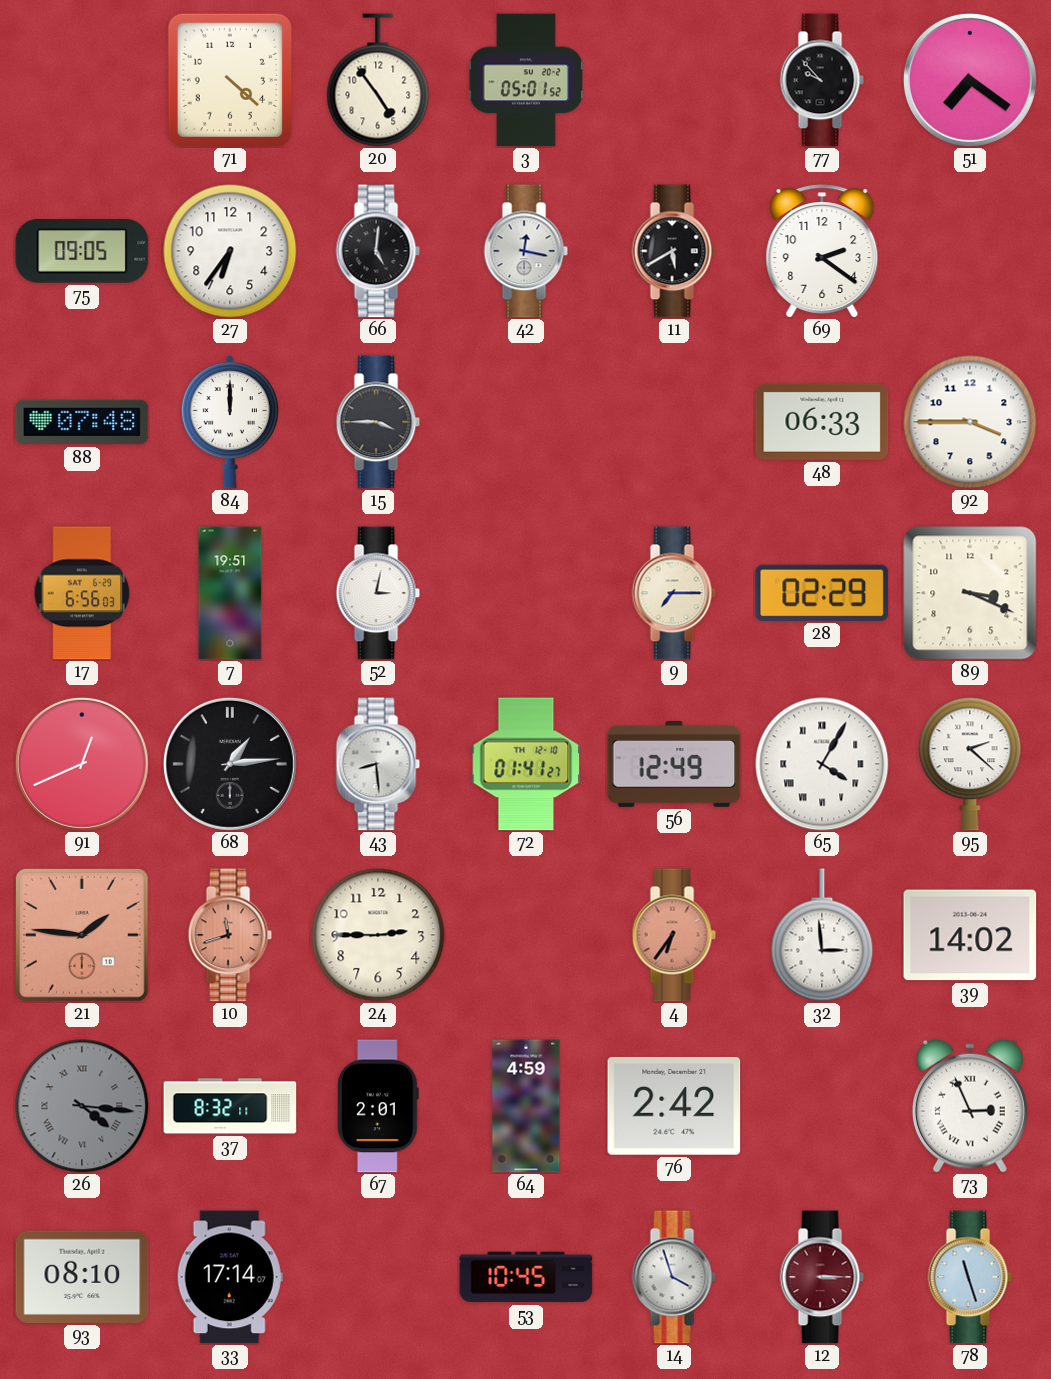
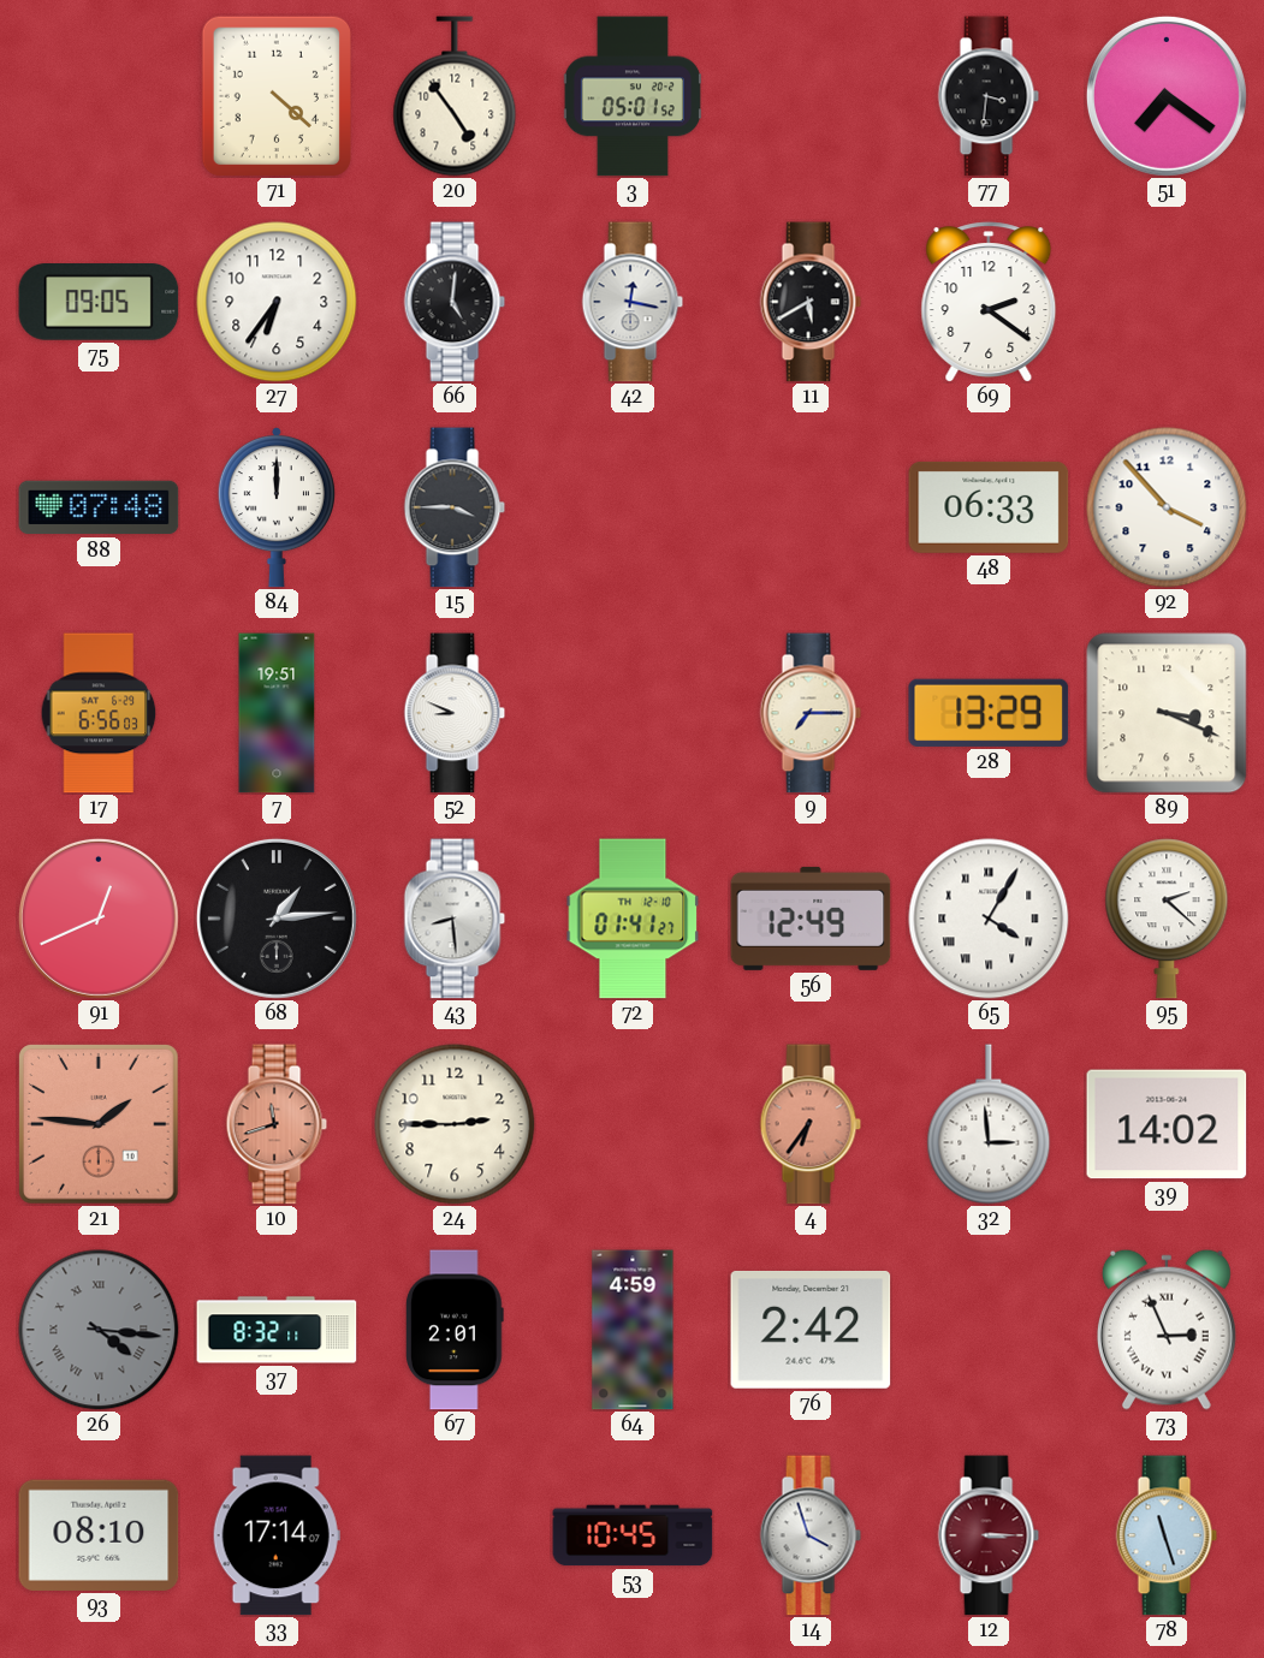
77: 9:53 -> 3:31
92: 3:45 -> 3:53
52: 3:02 -> 8:49
28: 02:29 -> 13:29
